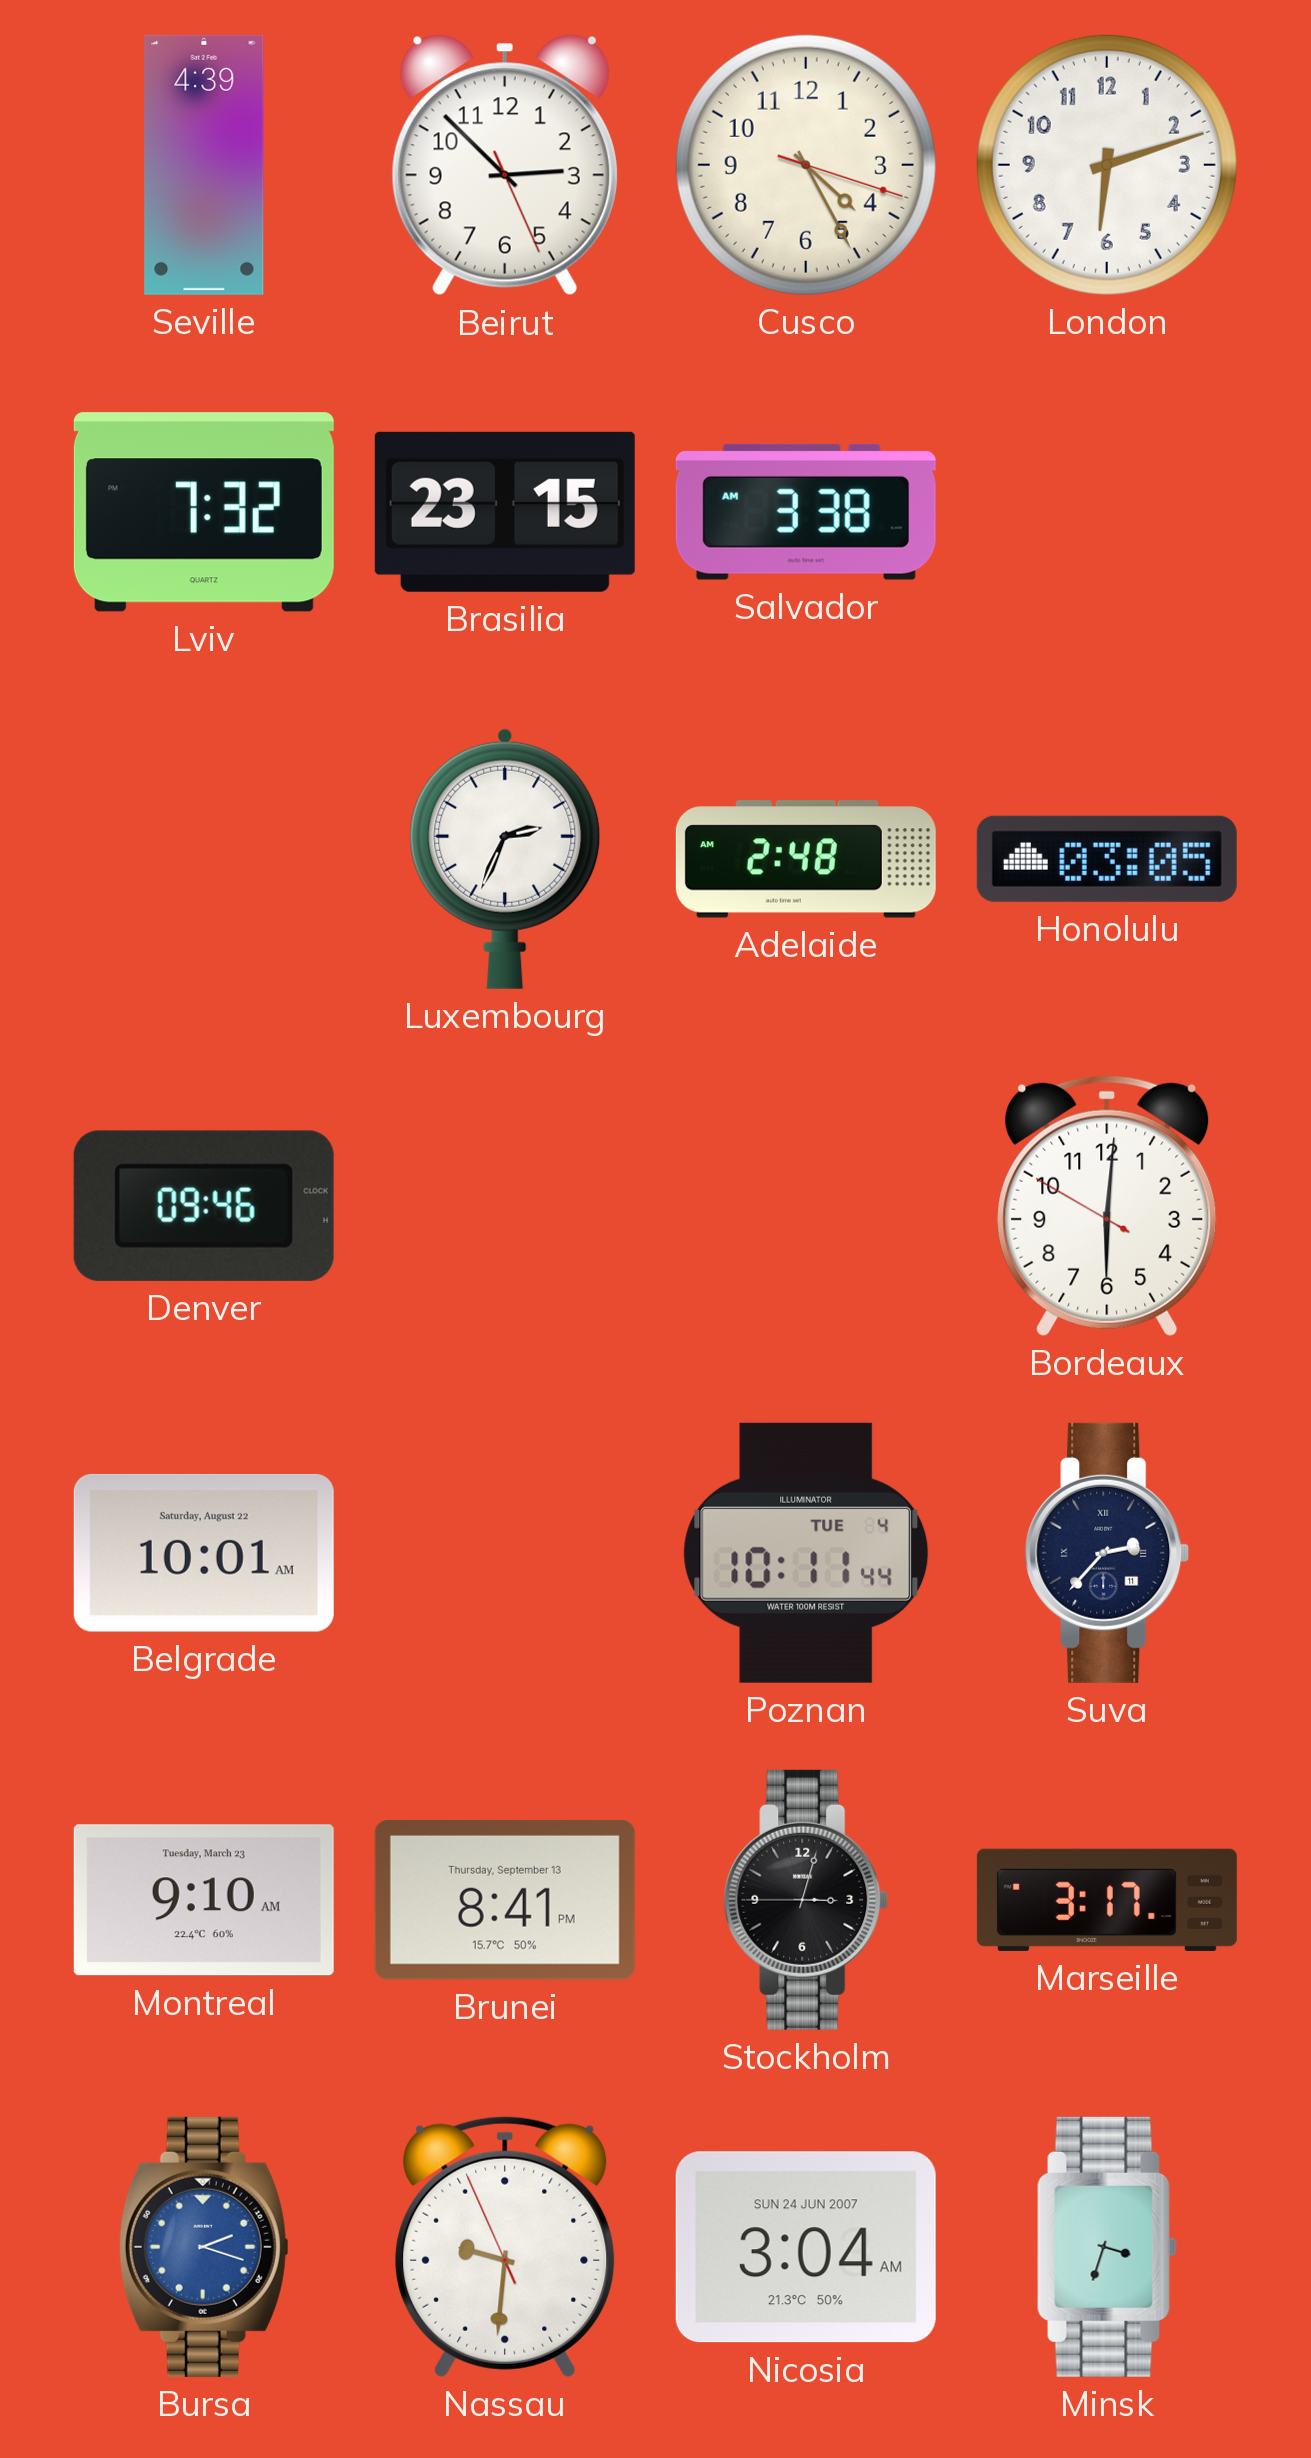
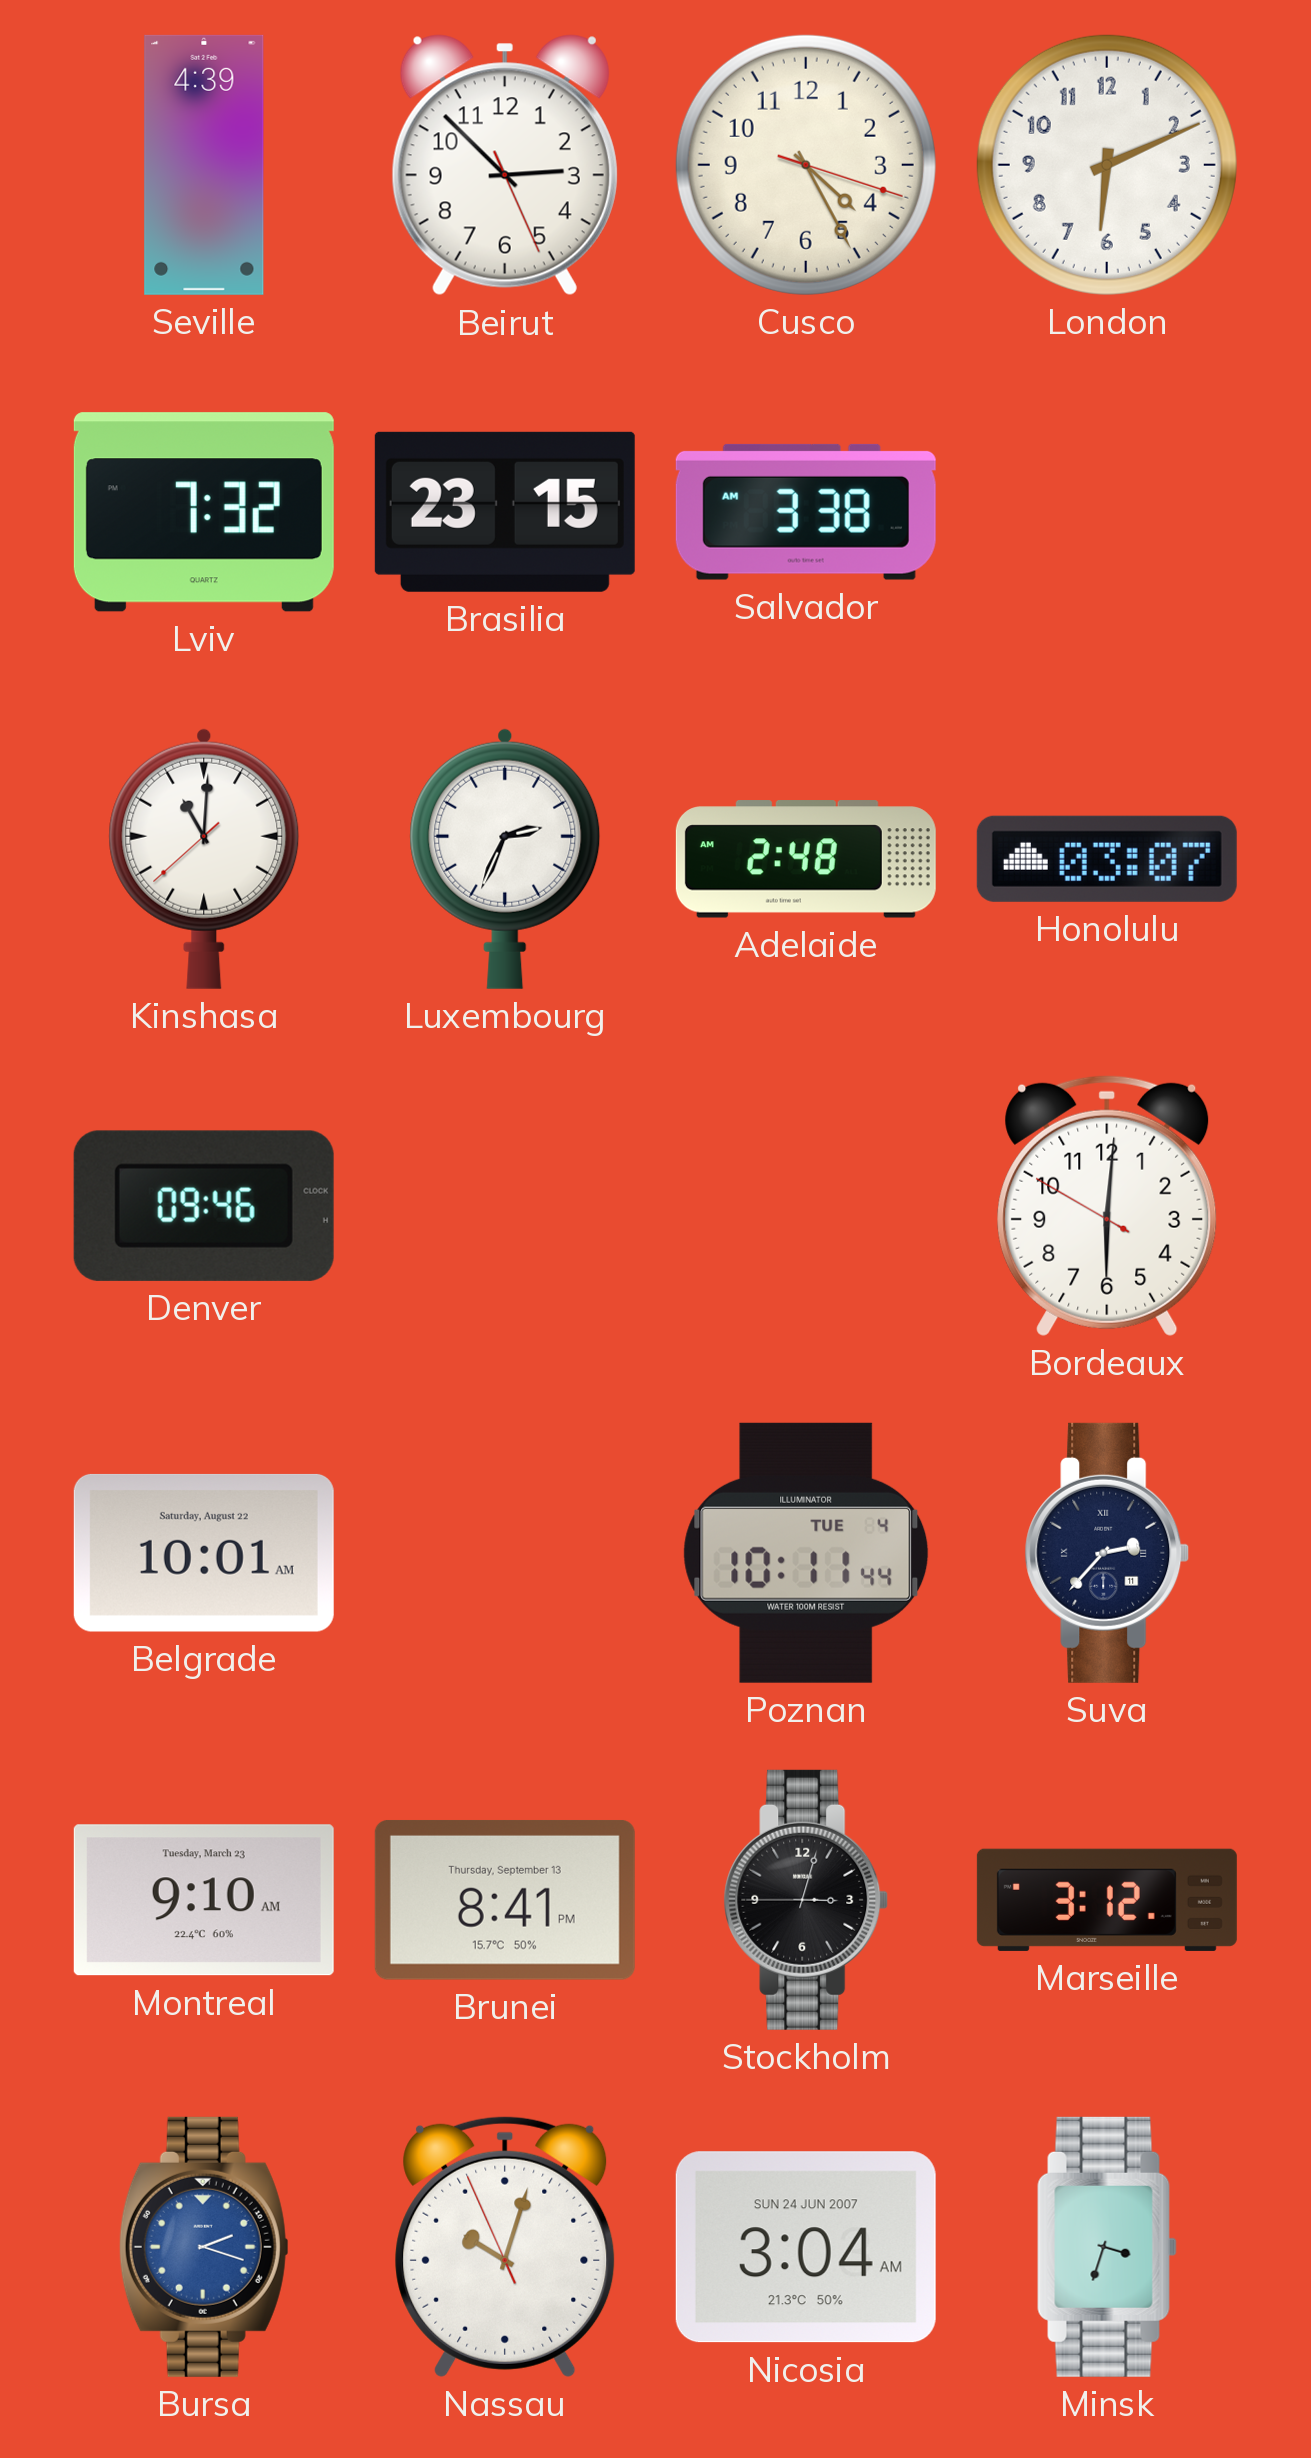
London: 6:12 -> 6:11
Kinshasa: none -> 11:00
Honolulu: 03:05 -> 03:07
Marseille: 3:17 -> 3:12
Nassau: 9:30 -> 10:02
